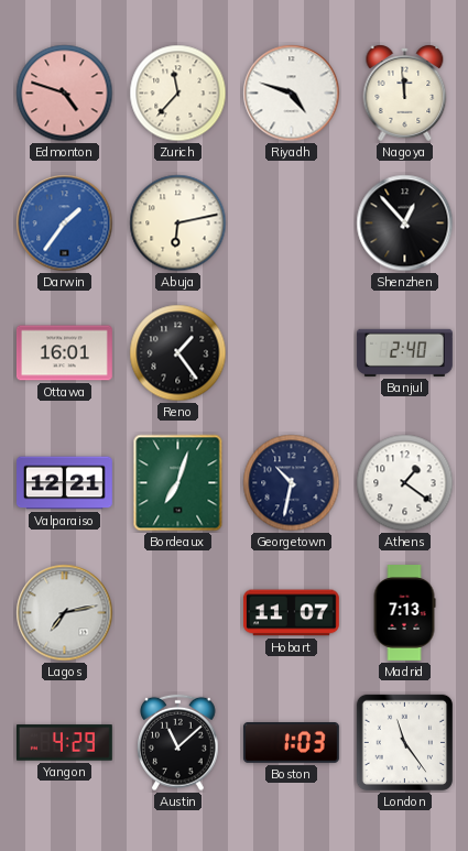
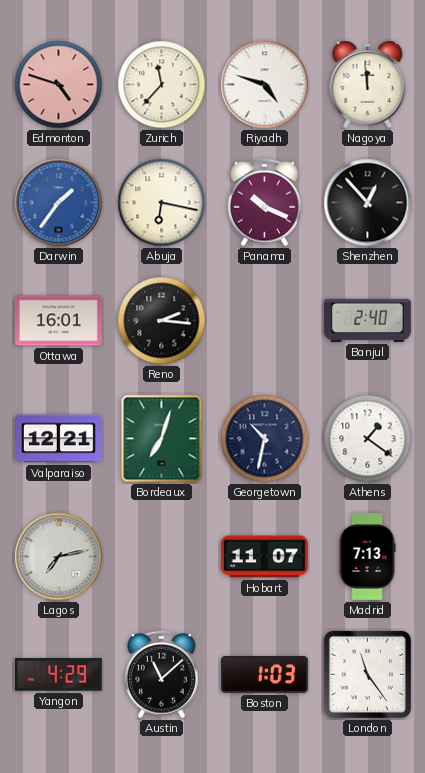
Abuja: 6:13 -> 6:17
Panama: none -> 10:19
Reno: 1:24 -> 2:16
